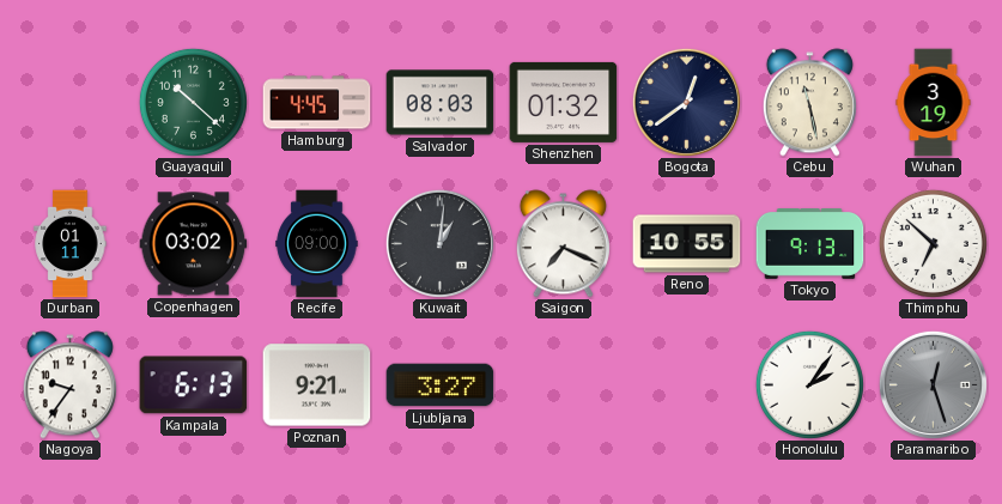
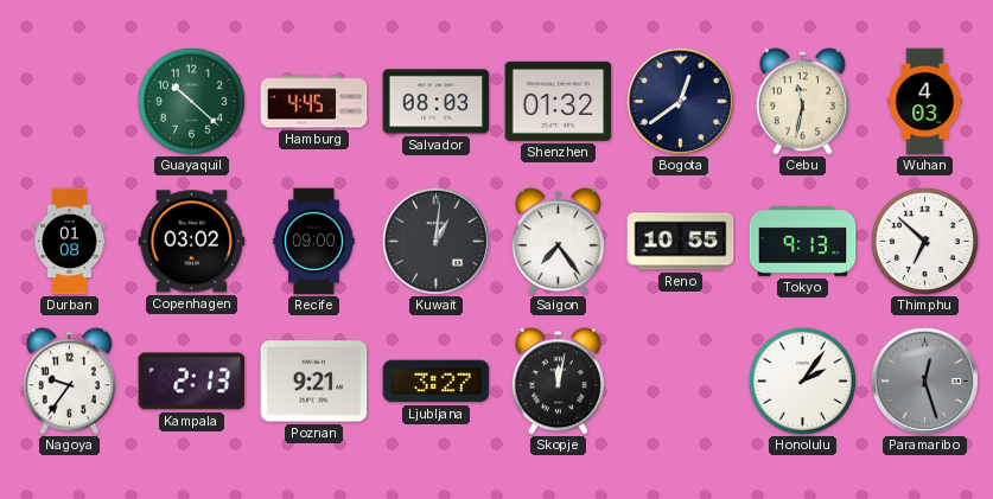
Cebu: 11:28 -> 11:32
Wuhan: 3:19 -> 4:03
Durban: 01:11 -> 01:08
Saigon: 7:19 -> 7:24
Kampala: 6:13 -> 2:13
Skopje: none -> 12:02
